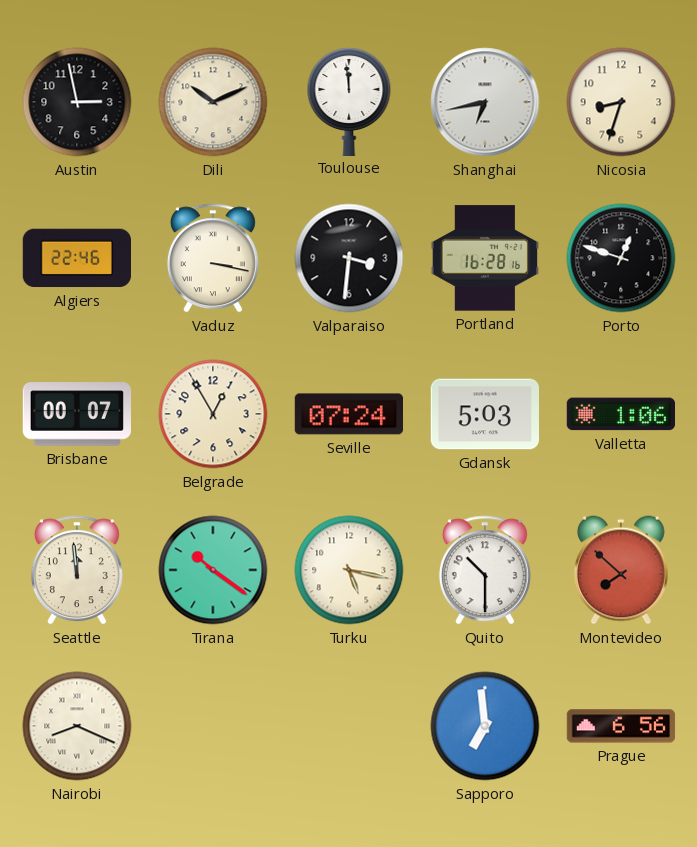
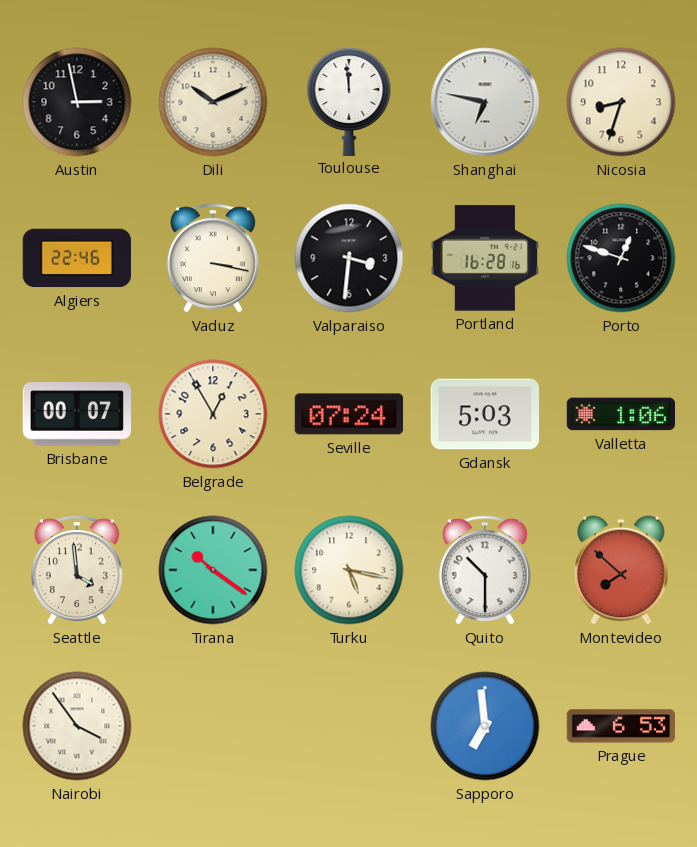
Shanghai: 6:43 -> 6:47
Seattle: 11:59 -> 3:59
Nairobi: 8:19 -> 3:54
Prague: 6:56 -> 6:53
